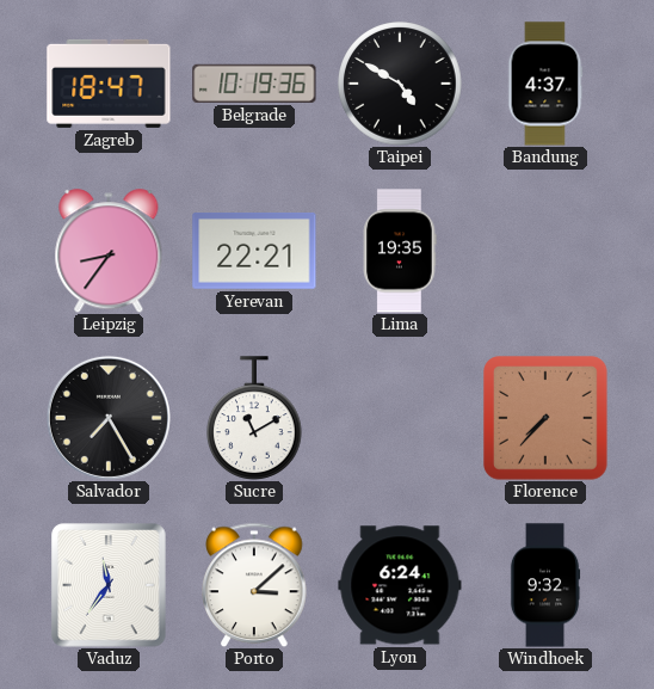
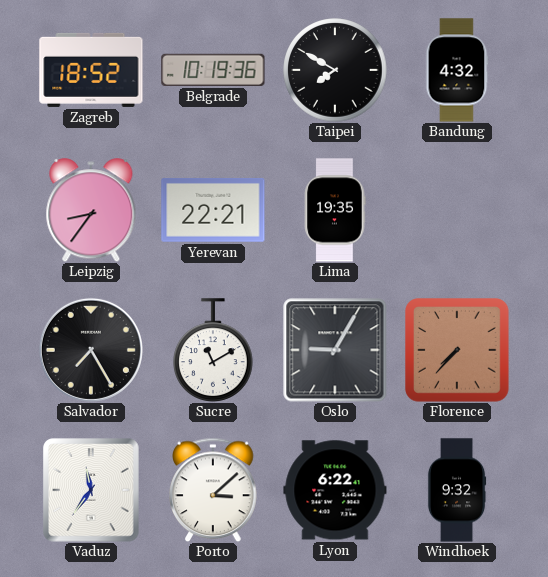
Zagreb: 18:47 -> 18:52
Taipei: 4:50 -> 7:50
Bandung: 4:37 -> 4:32
Oslo: none -> 9:05
Lyon: 6:24 -> 6:22
